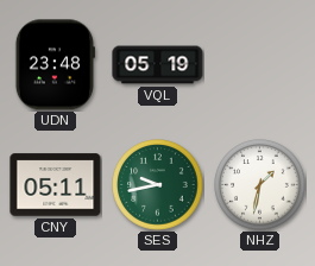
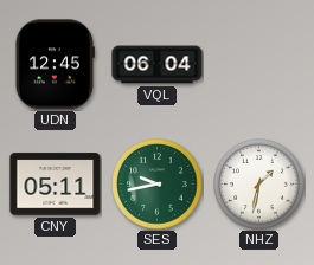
UDN: 23:48 -> 12:45
VQL: 05:19 -> 06:04
